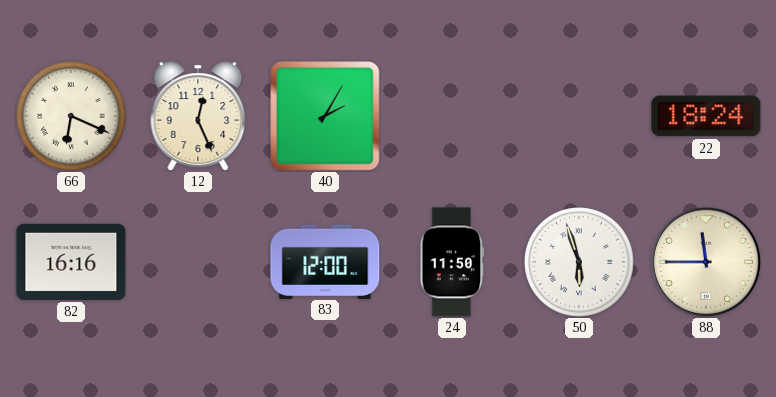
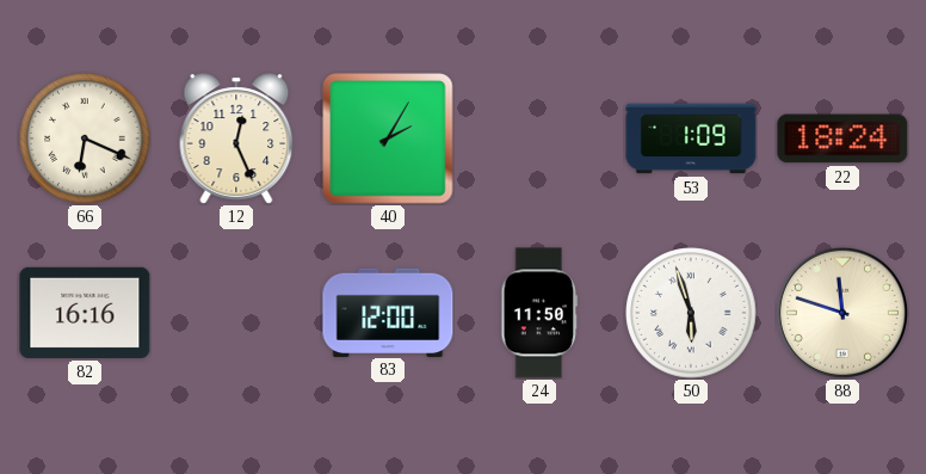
53: none -> 1:09
88: 11:45 -> 11:48
